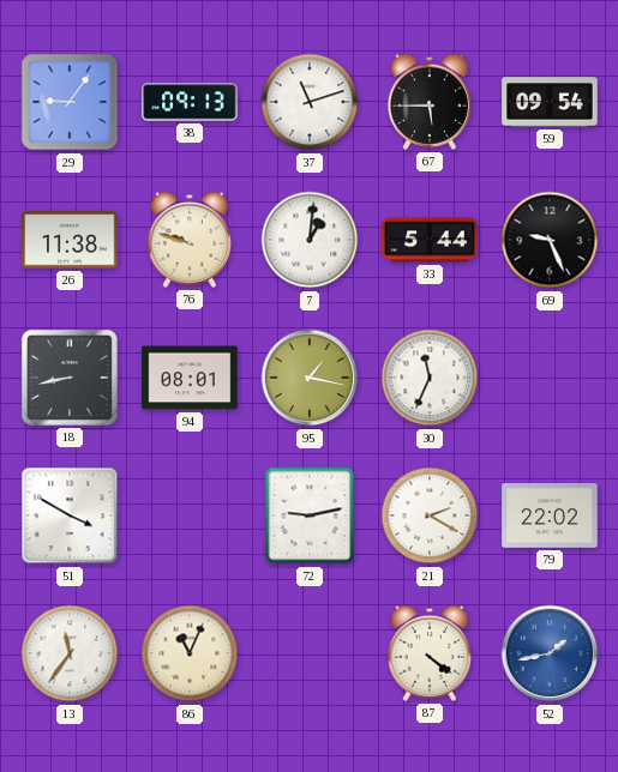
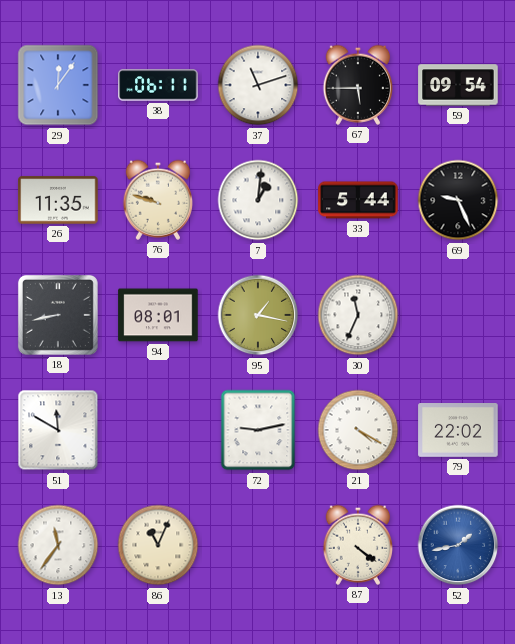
29: 9:06 -> 12:06
38: 09:13 -> 06:11
26: 11:38 -> 11:35
51: 3:50 -> 11:50
21: 2:20 -> 4:20
